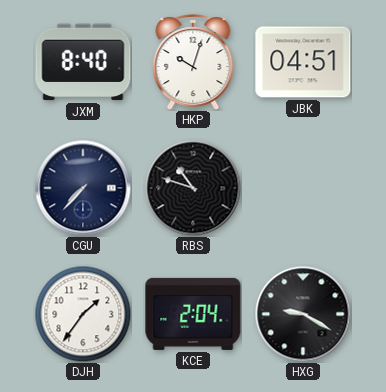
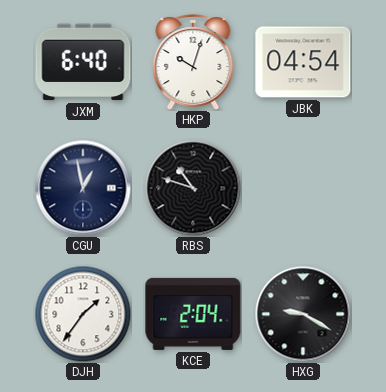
JXM: 8:40 -> 6:40
JBK: 04:51 -> 04:54
CGU: 7:37 -> 12:58
